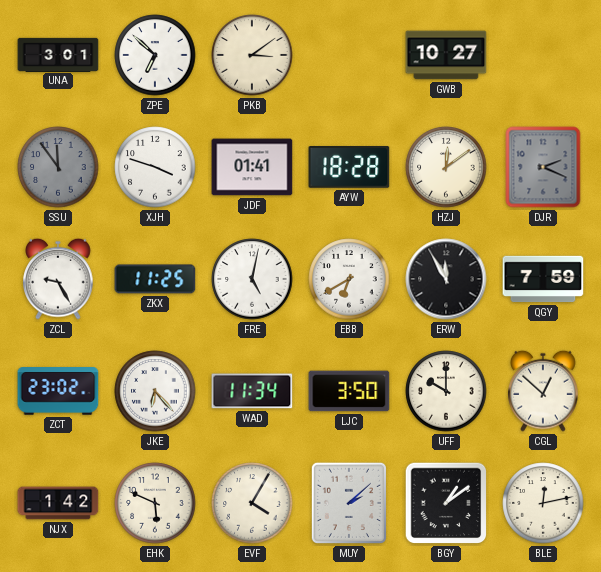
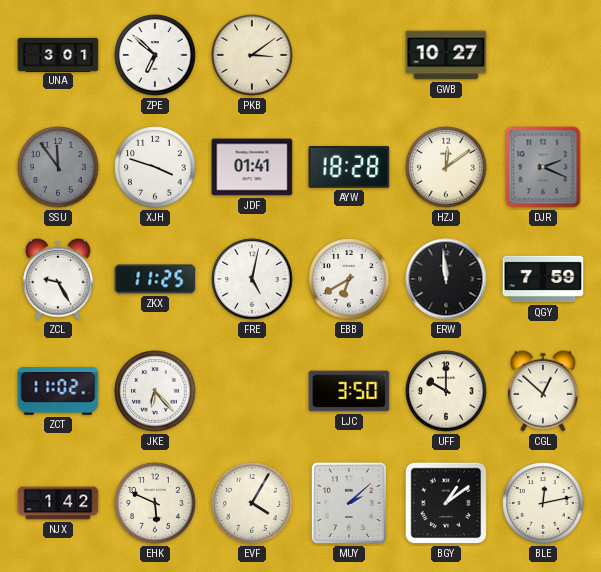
ERW: 11:55 -> 11:59
ZCT: 23:02 -> 11:02
WAD: 11:34 -> none
